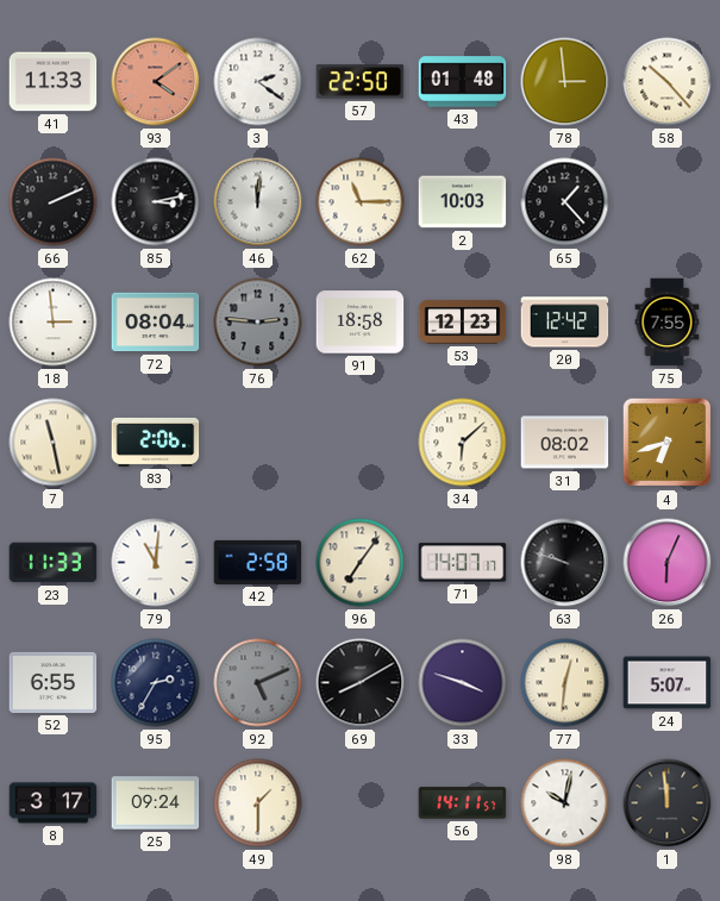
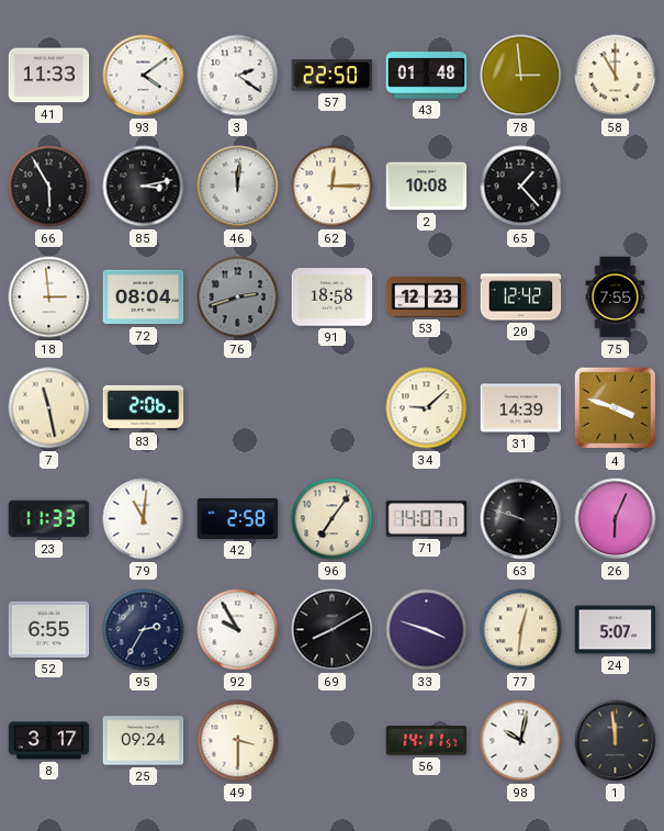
93 dial: salmon -> white
58: 10:23 -> 11:00
66: 2:11 -> 5:55
62: 11:15 -> 12:15
2: 10:03 -> 10:08
76: 2:46 -> 2:42
34: 6:08 -> 9:08
31: 08:02 -> 14:39
4: 6:42 -> 3:48
92: 5:11 -> 9:55
92 dial: grey -> white
49: 1:30 -> 3:30
